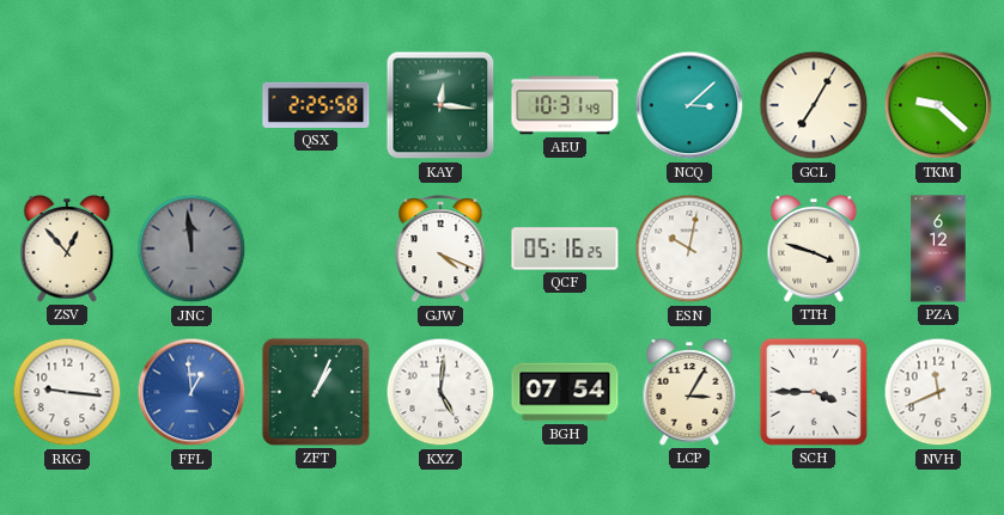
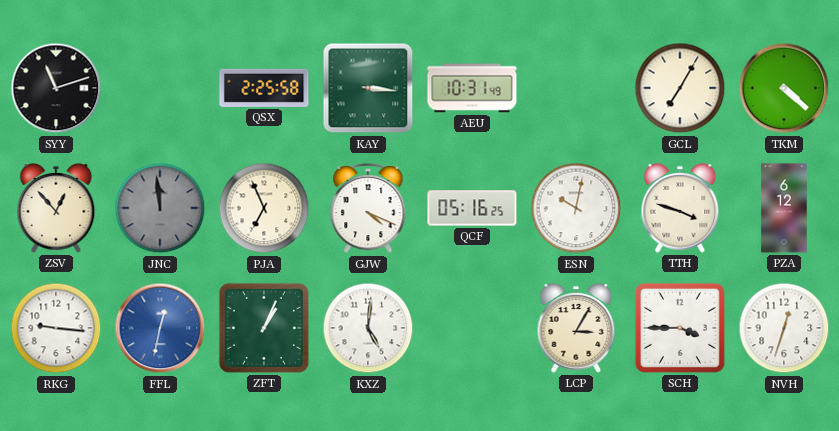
SYY: none -> 11:12
KAY: 12:16 -> 3:16
NCQ: 3:08 -> none
TKM: 9:22 -> 4:22
PJA: none -> 6:56
FFL: 12:59 -> 12:32
BGH: 07:54 -> none
NVH: 11:41 -> 12:33
